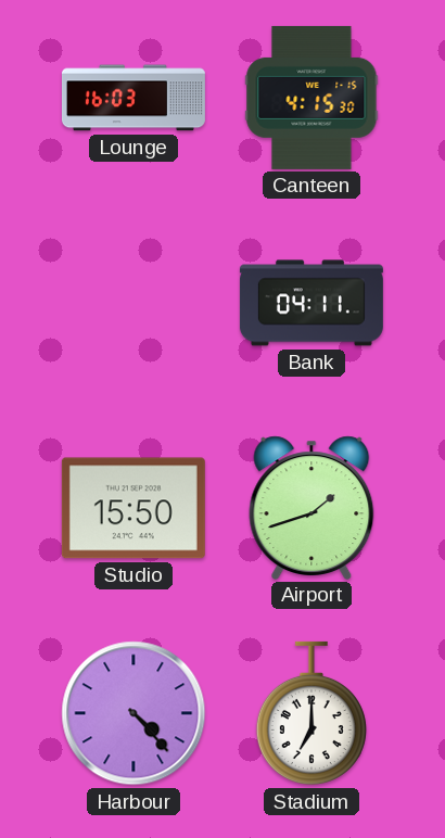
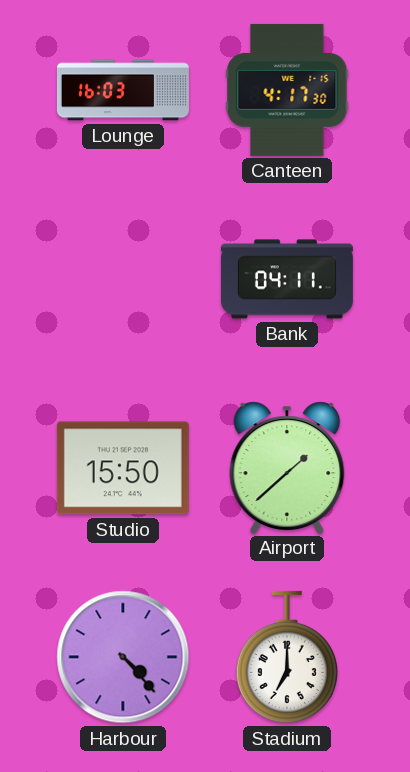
Canteen: 4:15 -> 4:17
Airport: 1:42 -> 1:38
